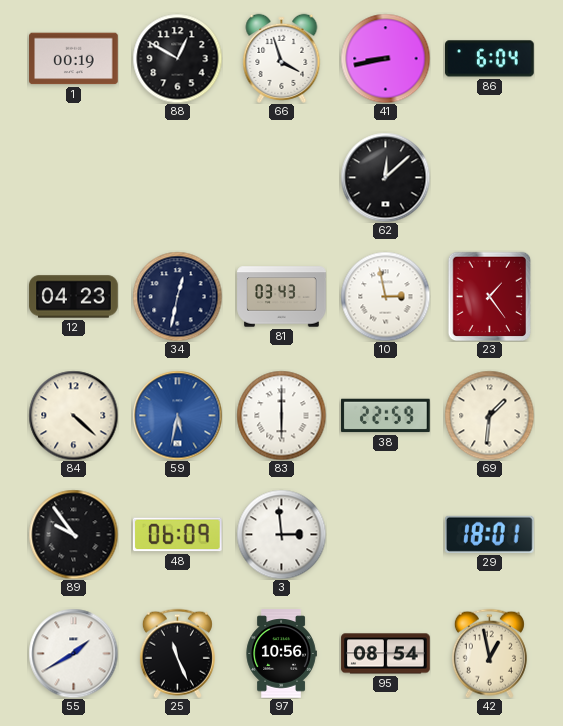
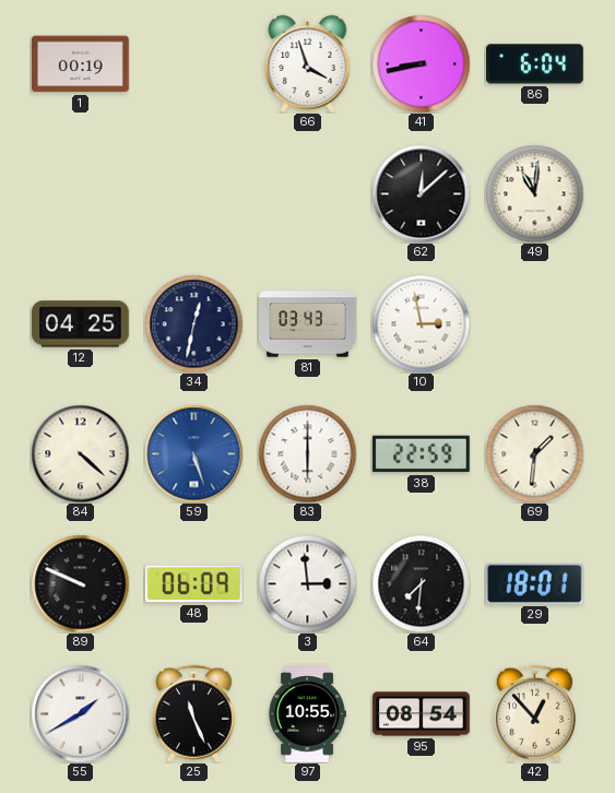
88: 12:50 -> none
49: none -> 11:01
12: 04:23 -> 04:25
23: 1:24 -> none
59: 5:32 -> 5:27
89: 9:54 -> 9:49
64: none -> 7:31
97: 10:56 -> 10:55
42: 12:58 -> 12:53
